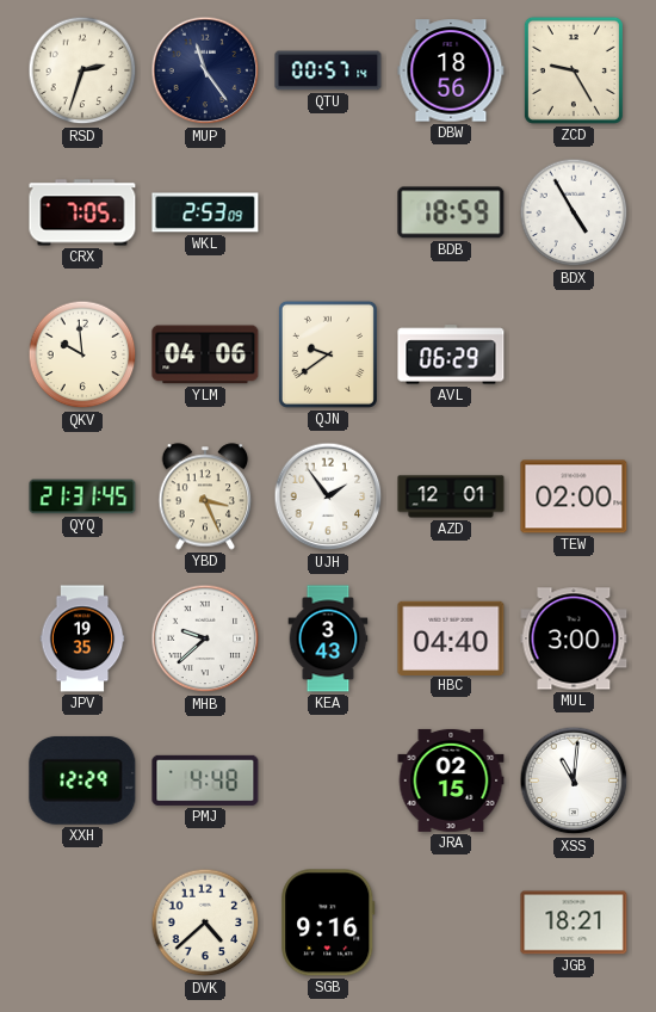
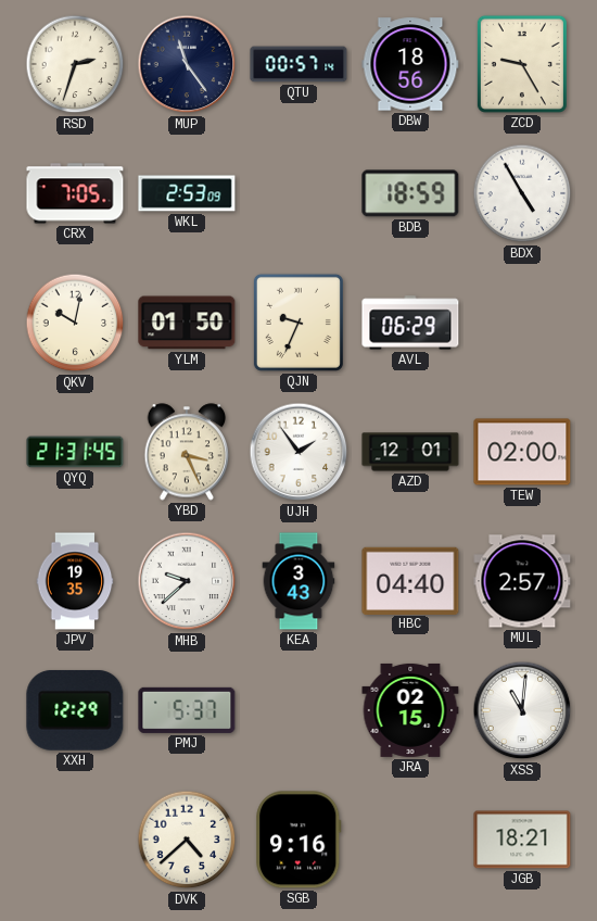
QKV: 9:59 -> 10:02
YLM: 04:06 -> 01:50
QJN: 9:39 -> 9:34
MUL: 3:00 -> 2:57
PMJ: 4:48 -> 5:37
